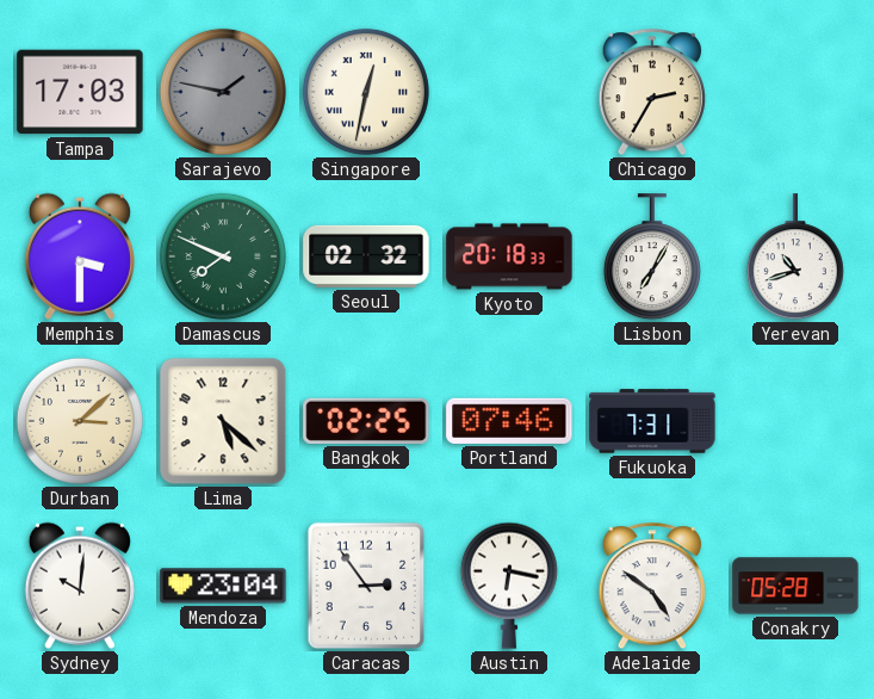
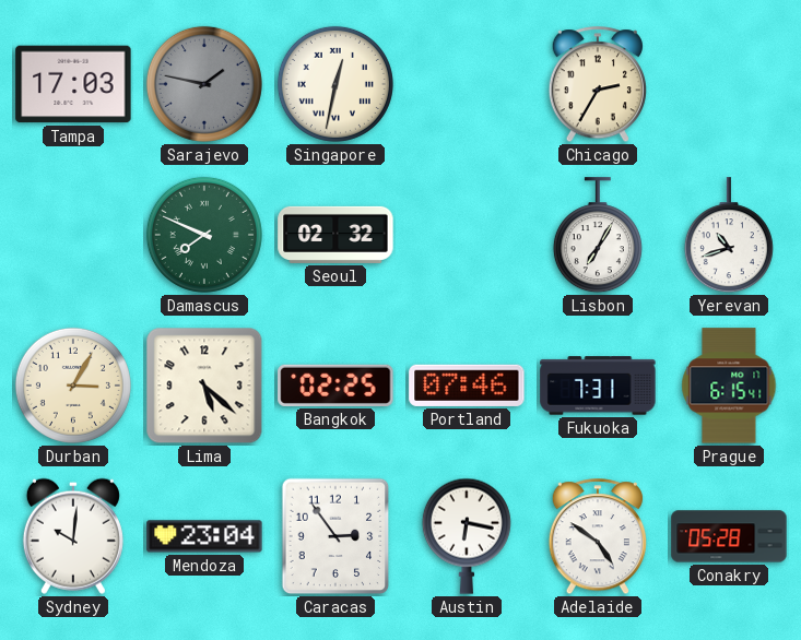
Memphis: 3:30 -> none
Kyoto: 20:18 -> none
Durban: 3:08 -> 3:05
Prague: none -> 6:15
